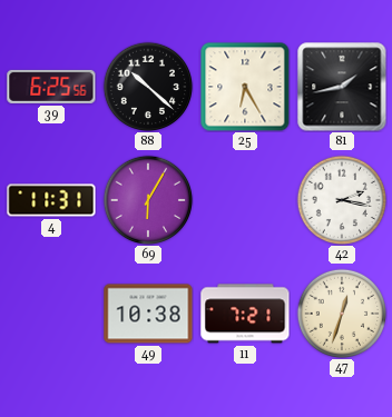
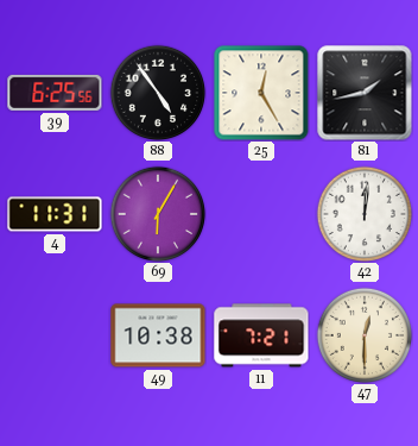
88: 10:22 -> 4:54
25: 6:25 -> 12:25
42: 2:17 -> 12:01
47: 12:33 -> 12:30
